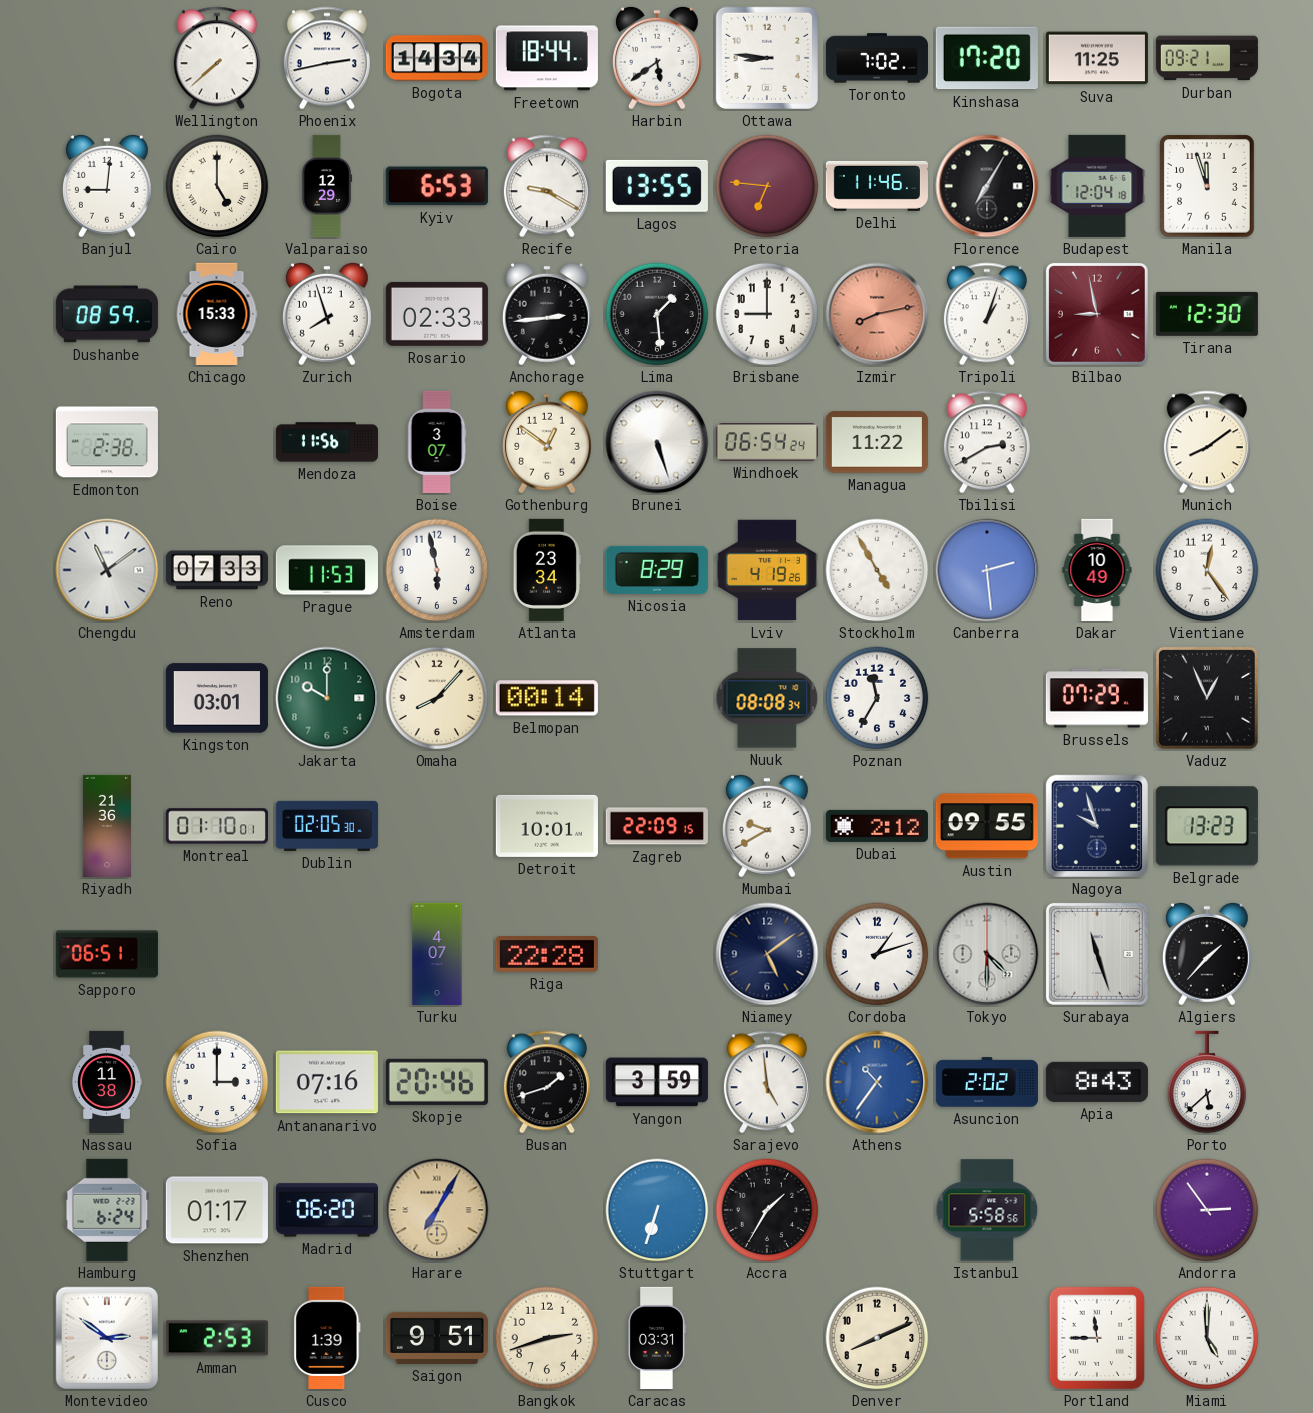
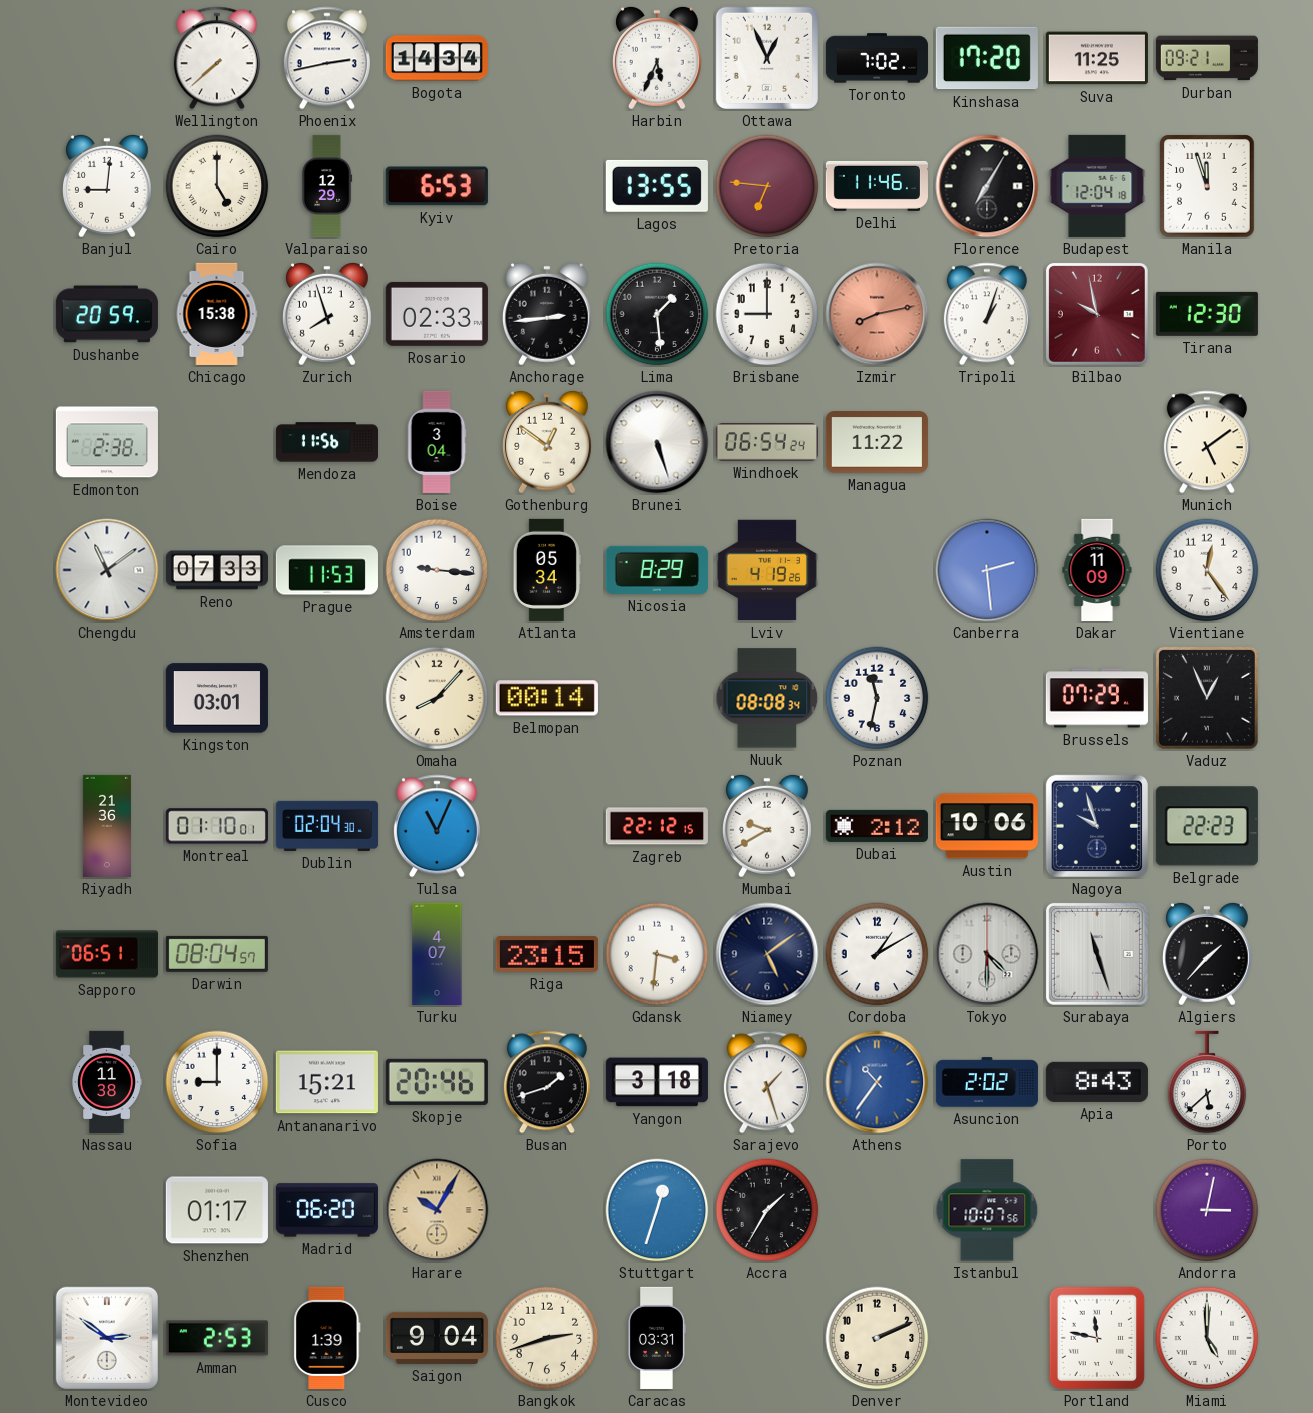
Freetown: 18:44 -> none
Harbin: 5:39 -> 5:34
Ottawa: 8:46 -> 12:56
Recife: 9:20 -> none
Dushanbe: 08:59 -> 20:59
Chicago: 15:33 -> 15:38
Bilbao: 8:58 -> 9:58
Boise: 3:07 -> 3:04
Tbilisi: 2:40 -> none
Munich: 8:09 -> 5:09
Amsterdam: 5:58 -> 9:16
Atlanta: 23:34 -> 05:34
Stockholm: 4:55 -> none
Dakar: 10:49 -> 11:09
Jakarta: 10:00 -> none
Poznan: 11:35 -> 11:32
Dublin: 02:05 -> 02:04
Tulsa: none -> 11:04
Detroit: 10:01 -> none
Zagreb: 22:09 -> 22:12
Austin: 09:55 -> 10:06
Belgrade: 13:23 -> 22:23
Darwin: none -> 08:04
Riga: 22:28 -> 23:15
Gdansk: none -> 3:31
Cordoba: 1:12 -> 1:10
Sofia: 3:00 -> 9:00
Antananarivo: 07:16 -> 15:21
Yangon: 3:59 -> 3:18
Sarajevo: 4:59 -> 1:27
Hamburg: 6:24 -> none
Harare: 7:05 -> 10:05
Stuttgart: 6:33 -> 12:33
Istanbul: 5:58 -> 10:07
Andorra: 2:54 -> 3:02
Saigon: 9:51 -> 9:04
Denver: 8:11 -> 2:11
Portland: 11:45 -> 11:47
